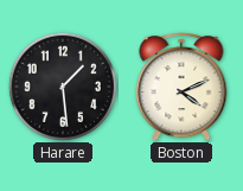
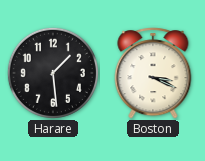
Boston: 4:11 -> 3:19
